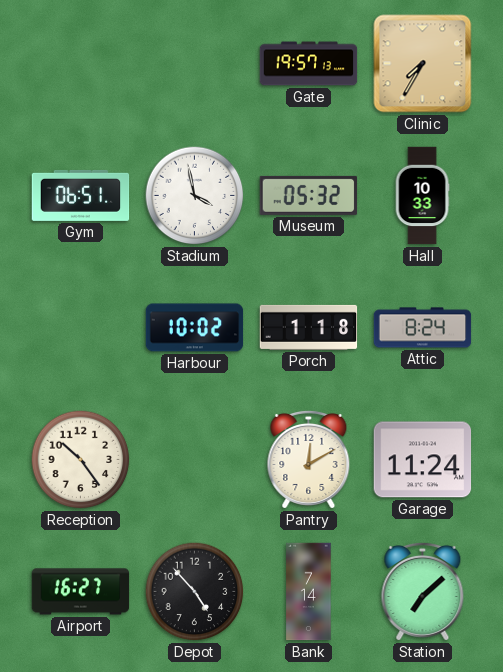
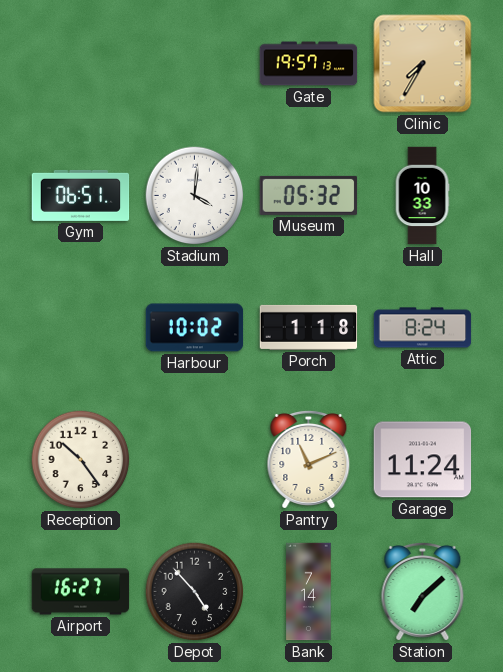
Stadium: 3:58 -> 4:01
Pantry: 12:10 -> 11:11
